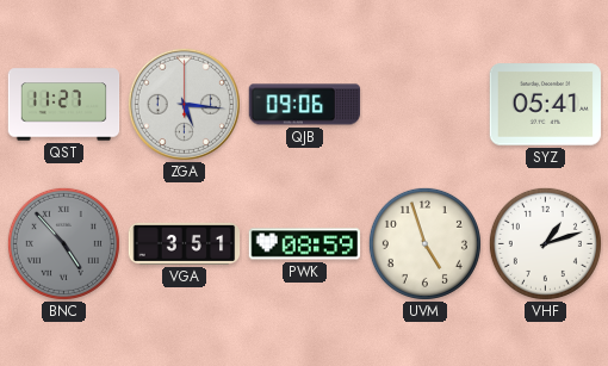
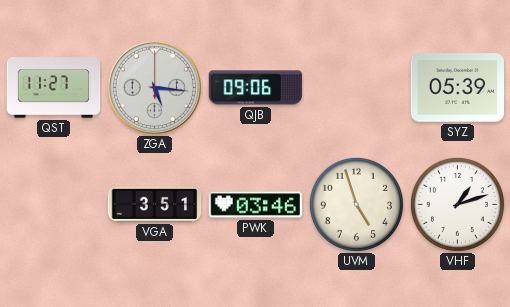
SYZ: 05:41 -> 05:39
BNC: 4:53 -> none
PWK: 08:59 -> 03:46
